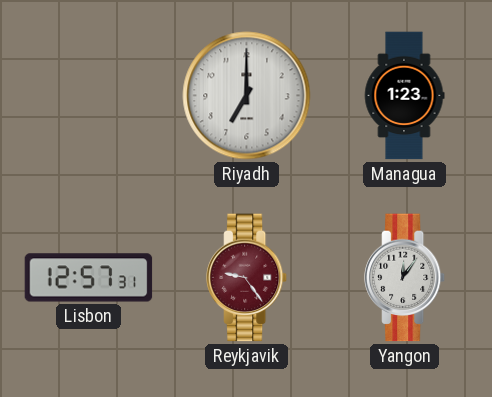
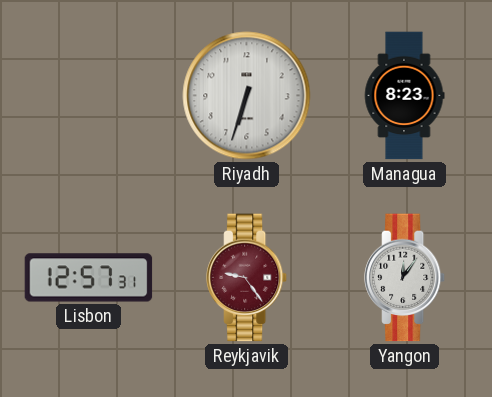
Riyadh: 7:00 -> 6:33
Managua: 1:23 -> 8:23
